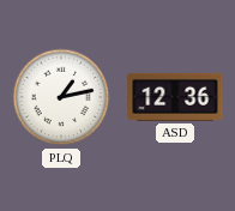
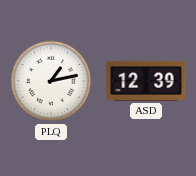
ASD: 12:36 -> 12:39
